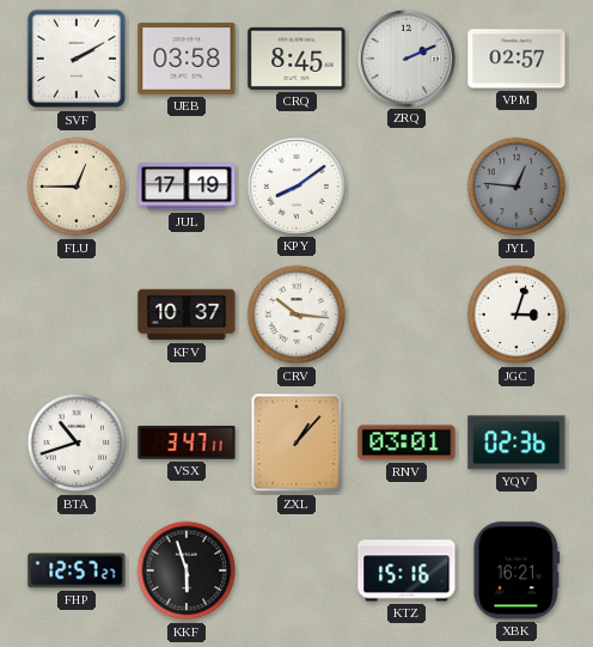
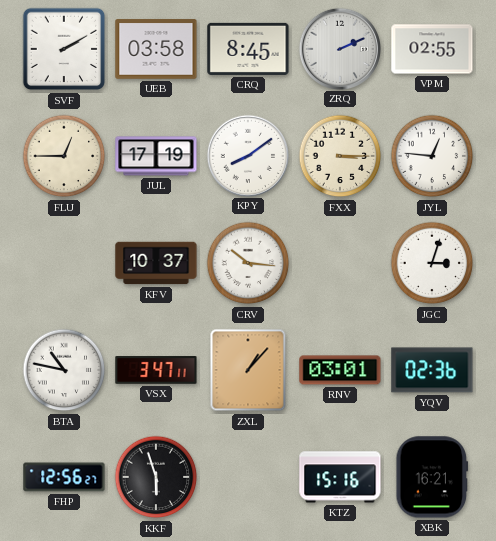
VPM: 02:57 -> 02:55
FXX: none -> 3:15
JYL dial: grey -> white
BTA: 10:42 -> 10:47
FHP: 12:57 -> 12:56
